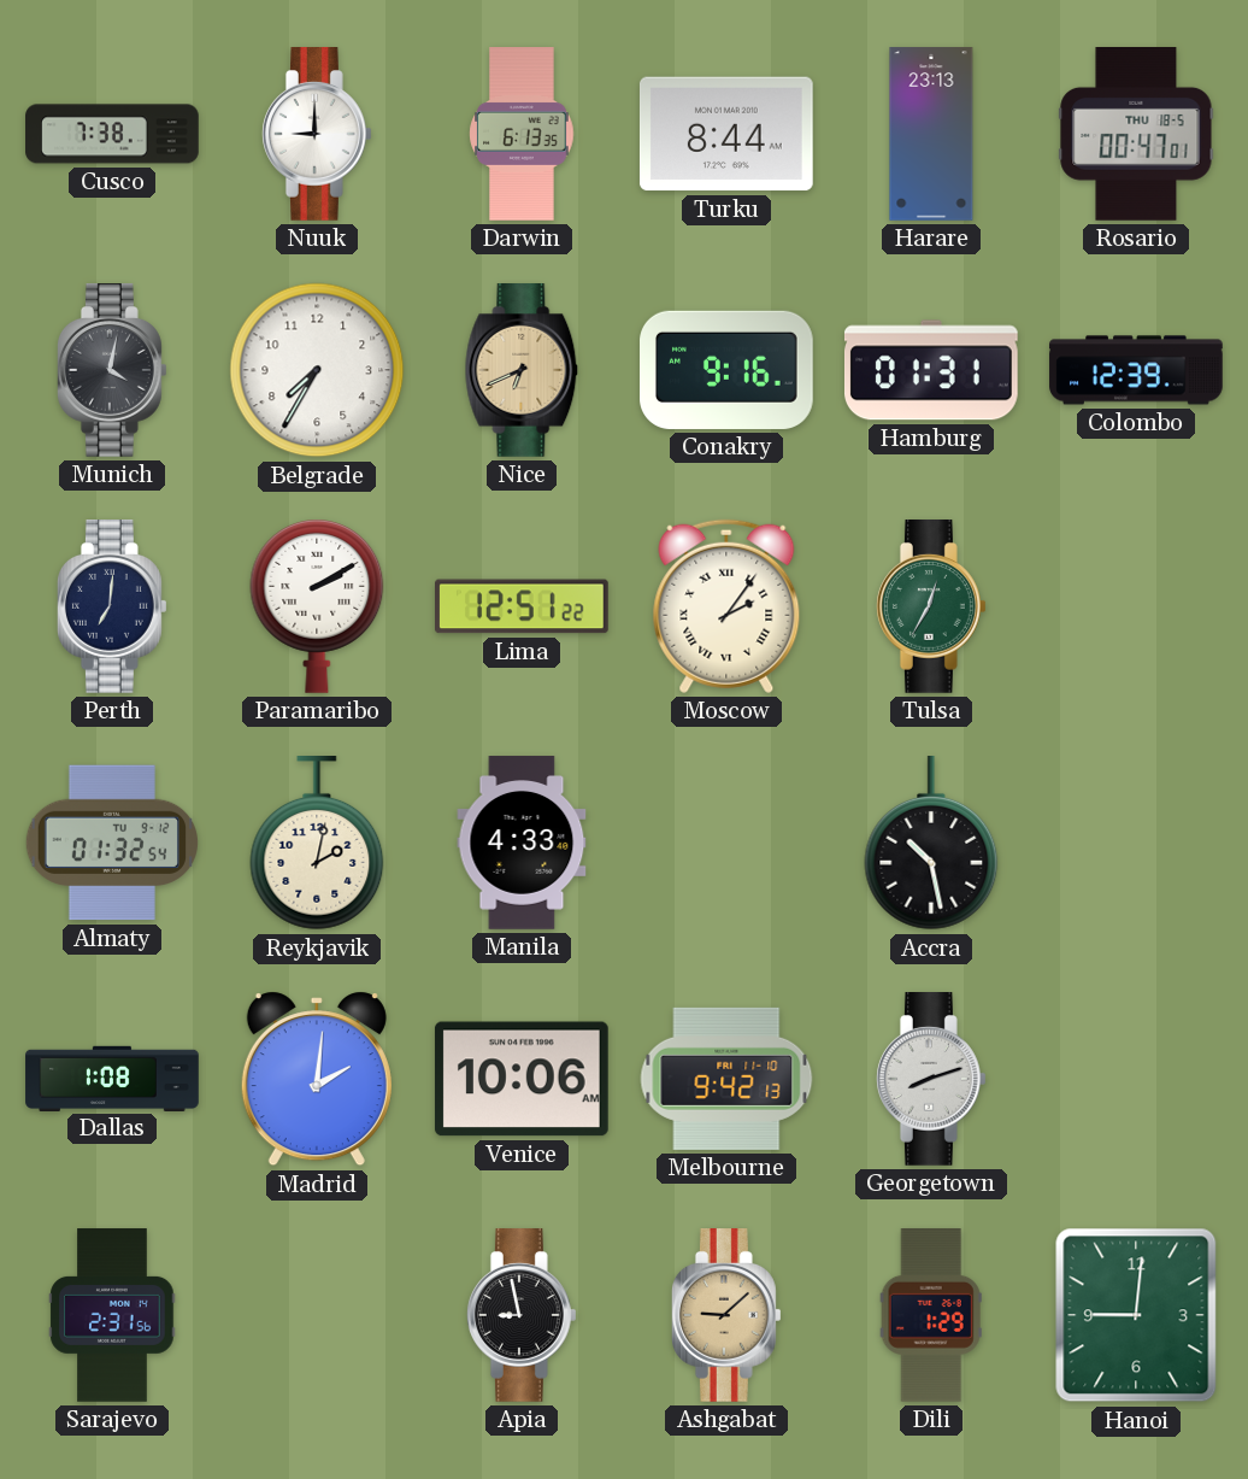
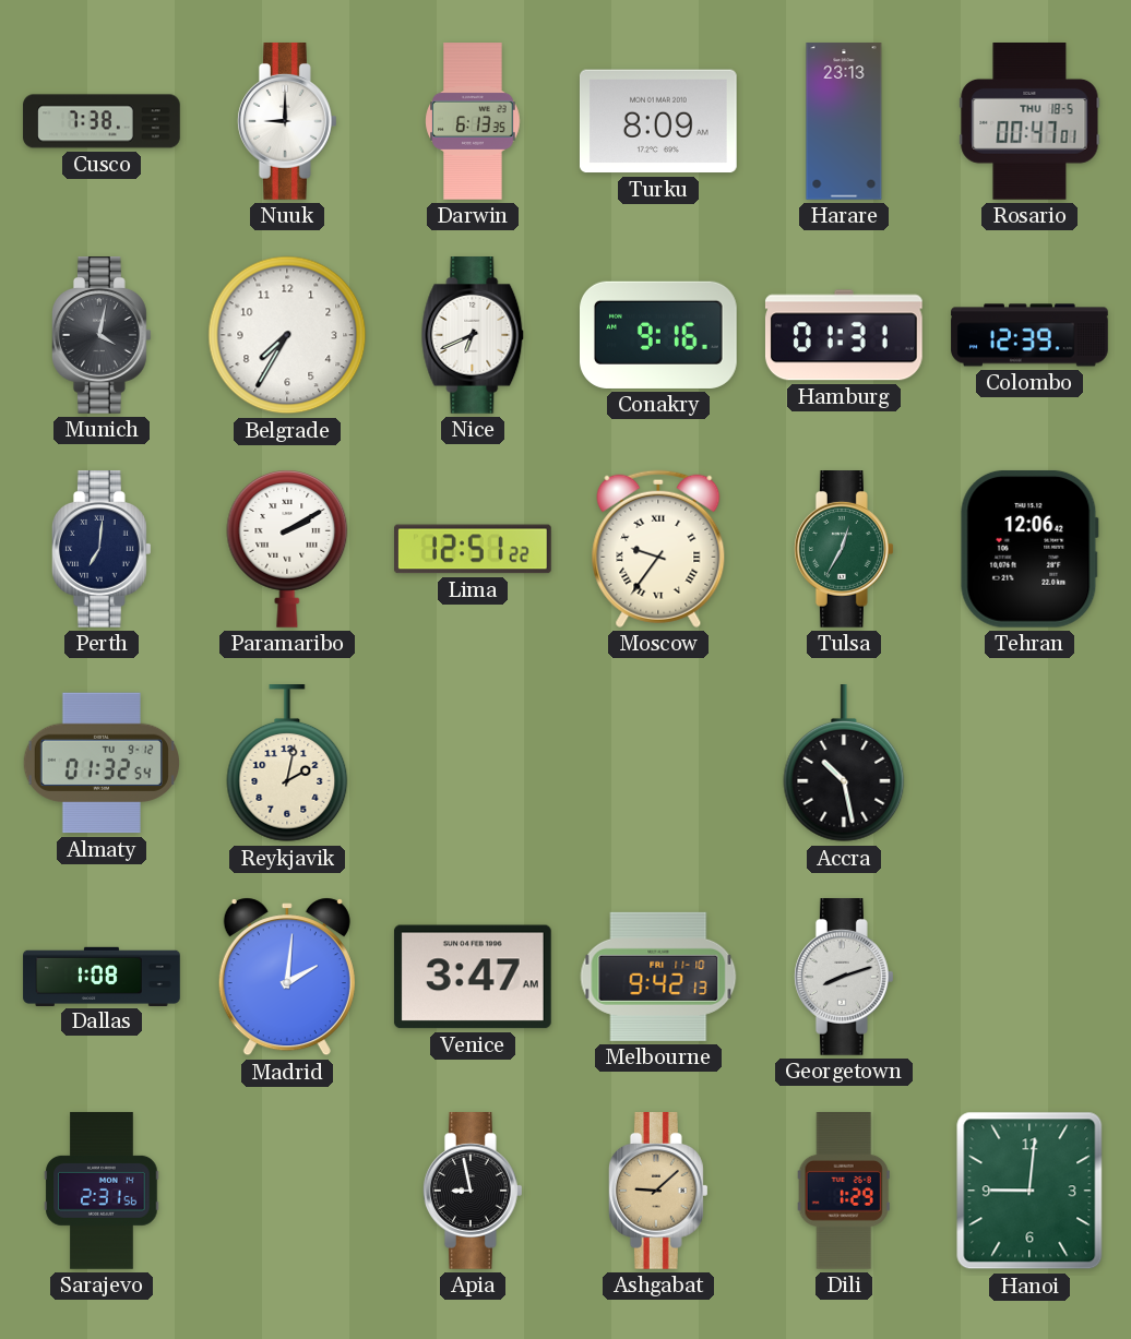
Turku: 8:44 -> 8:09
Nice dial: champagne -> white
Moscow: 2:06 -> 9:36
Tehran: none -> 12:06
Manila: 4:33 -> none
Venice: 10:06 -> 3:47
